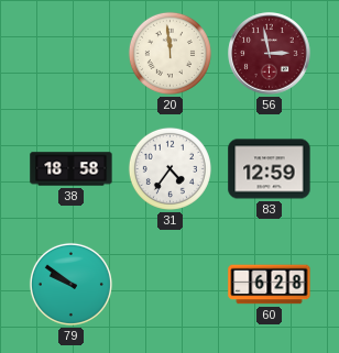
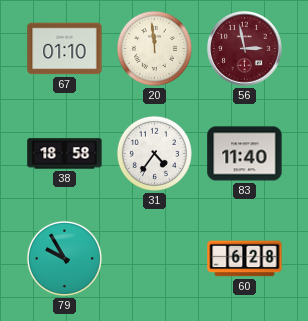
67: none -> 01:10
83: 12:59 -> 11:40
79: 9:51 -> 9:55
